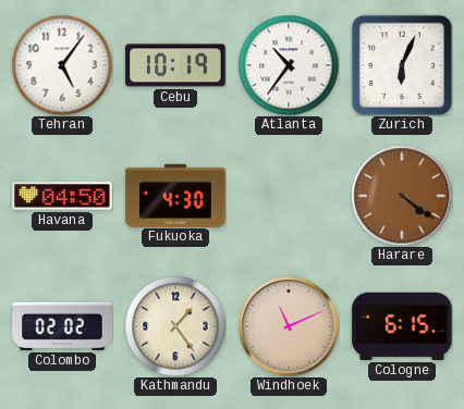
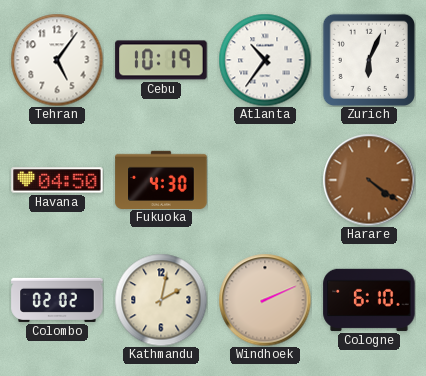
Kathmandu: 1:24 -> 2:02
Windhoek: 11:11 -> 2:11
Cologne: 6:15 -> 6:10
